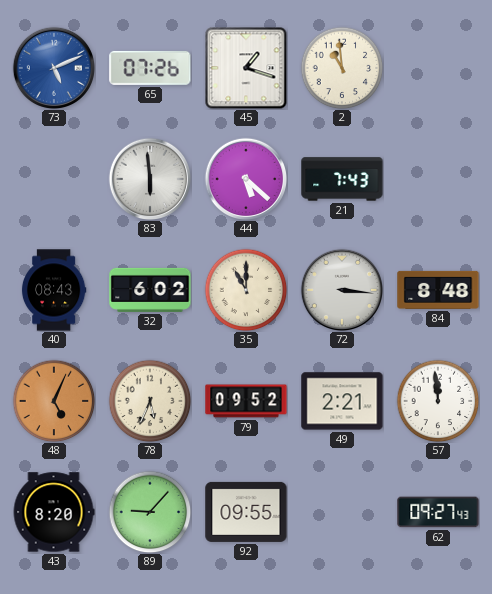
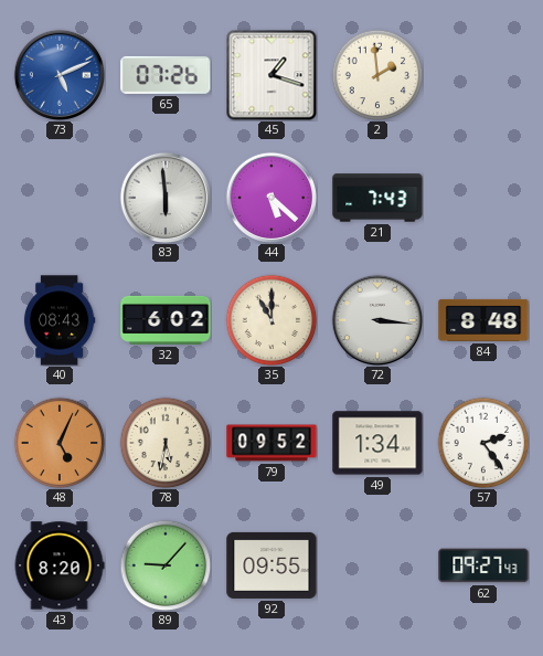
2: 10:59 -> 1:59
78: 5:34 -> 5:32
49: 2:21 -> 1:34
57: 11:59 -> 2:24
